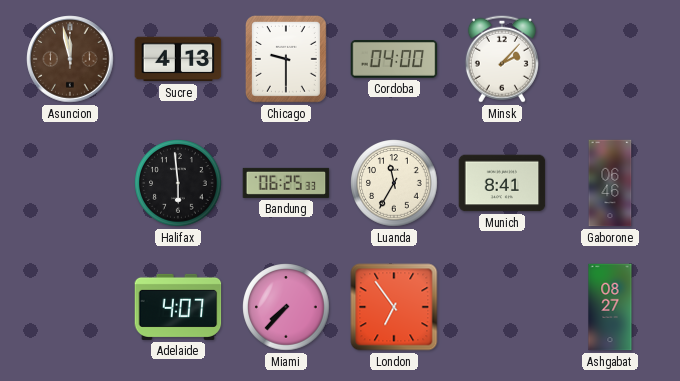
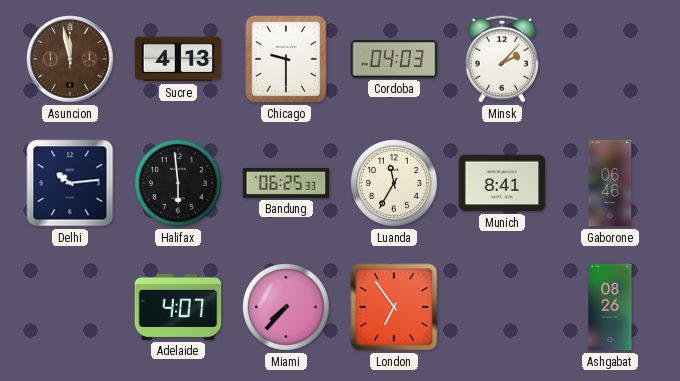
Cordoba: 04:00 -> 04:03
Delhi: none -> 10:14
Ashgabat: 08:27 -> 08:26
